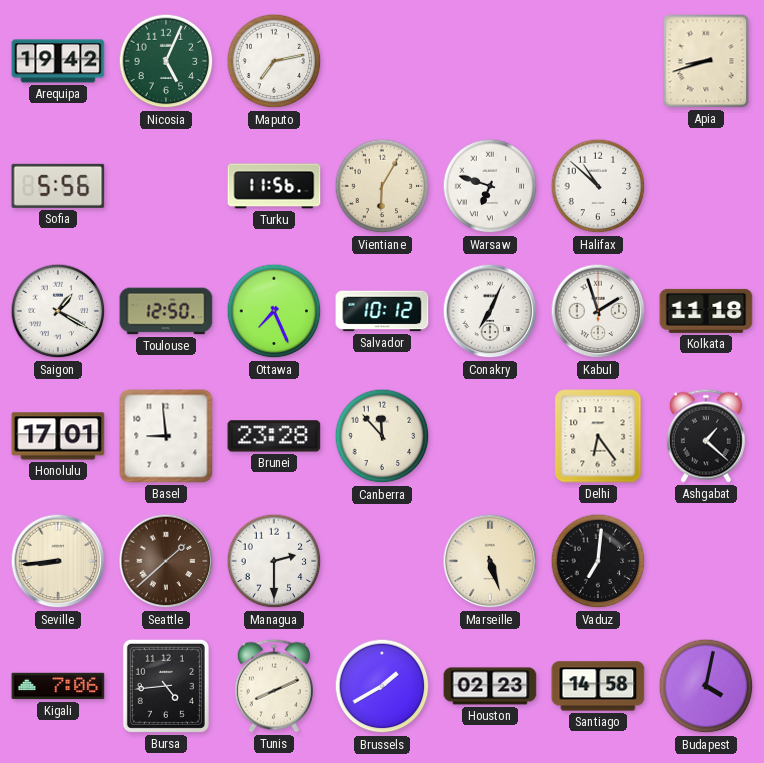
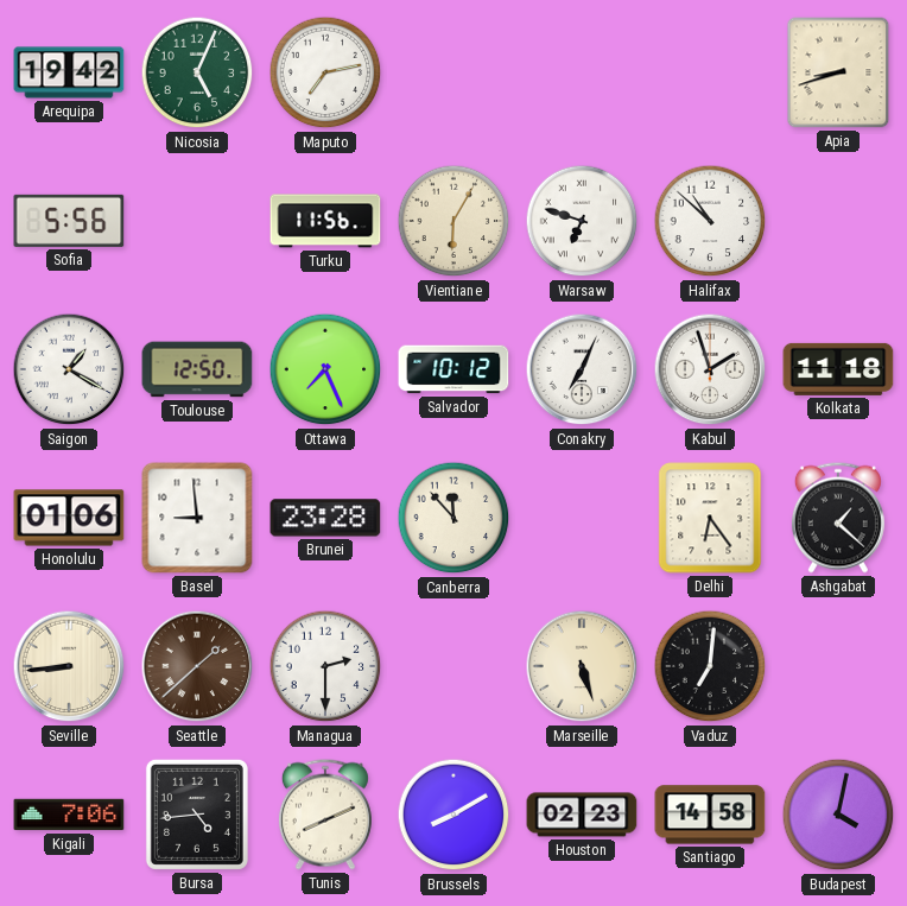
Honolulu: 17:01 -> 01:06
Brussels: 1:40 -> 8:10
